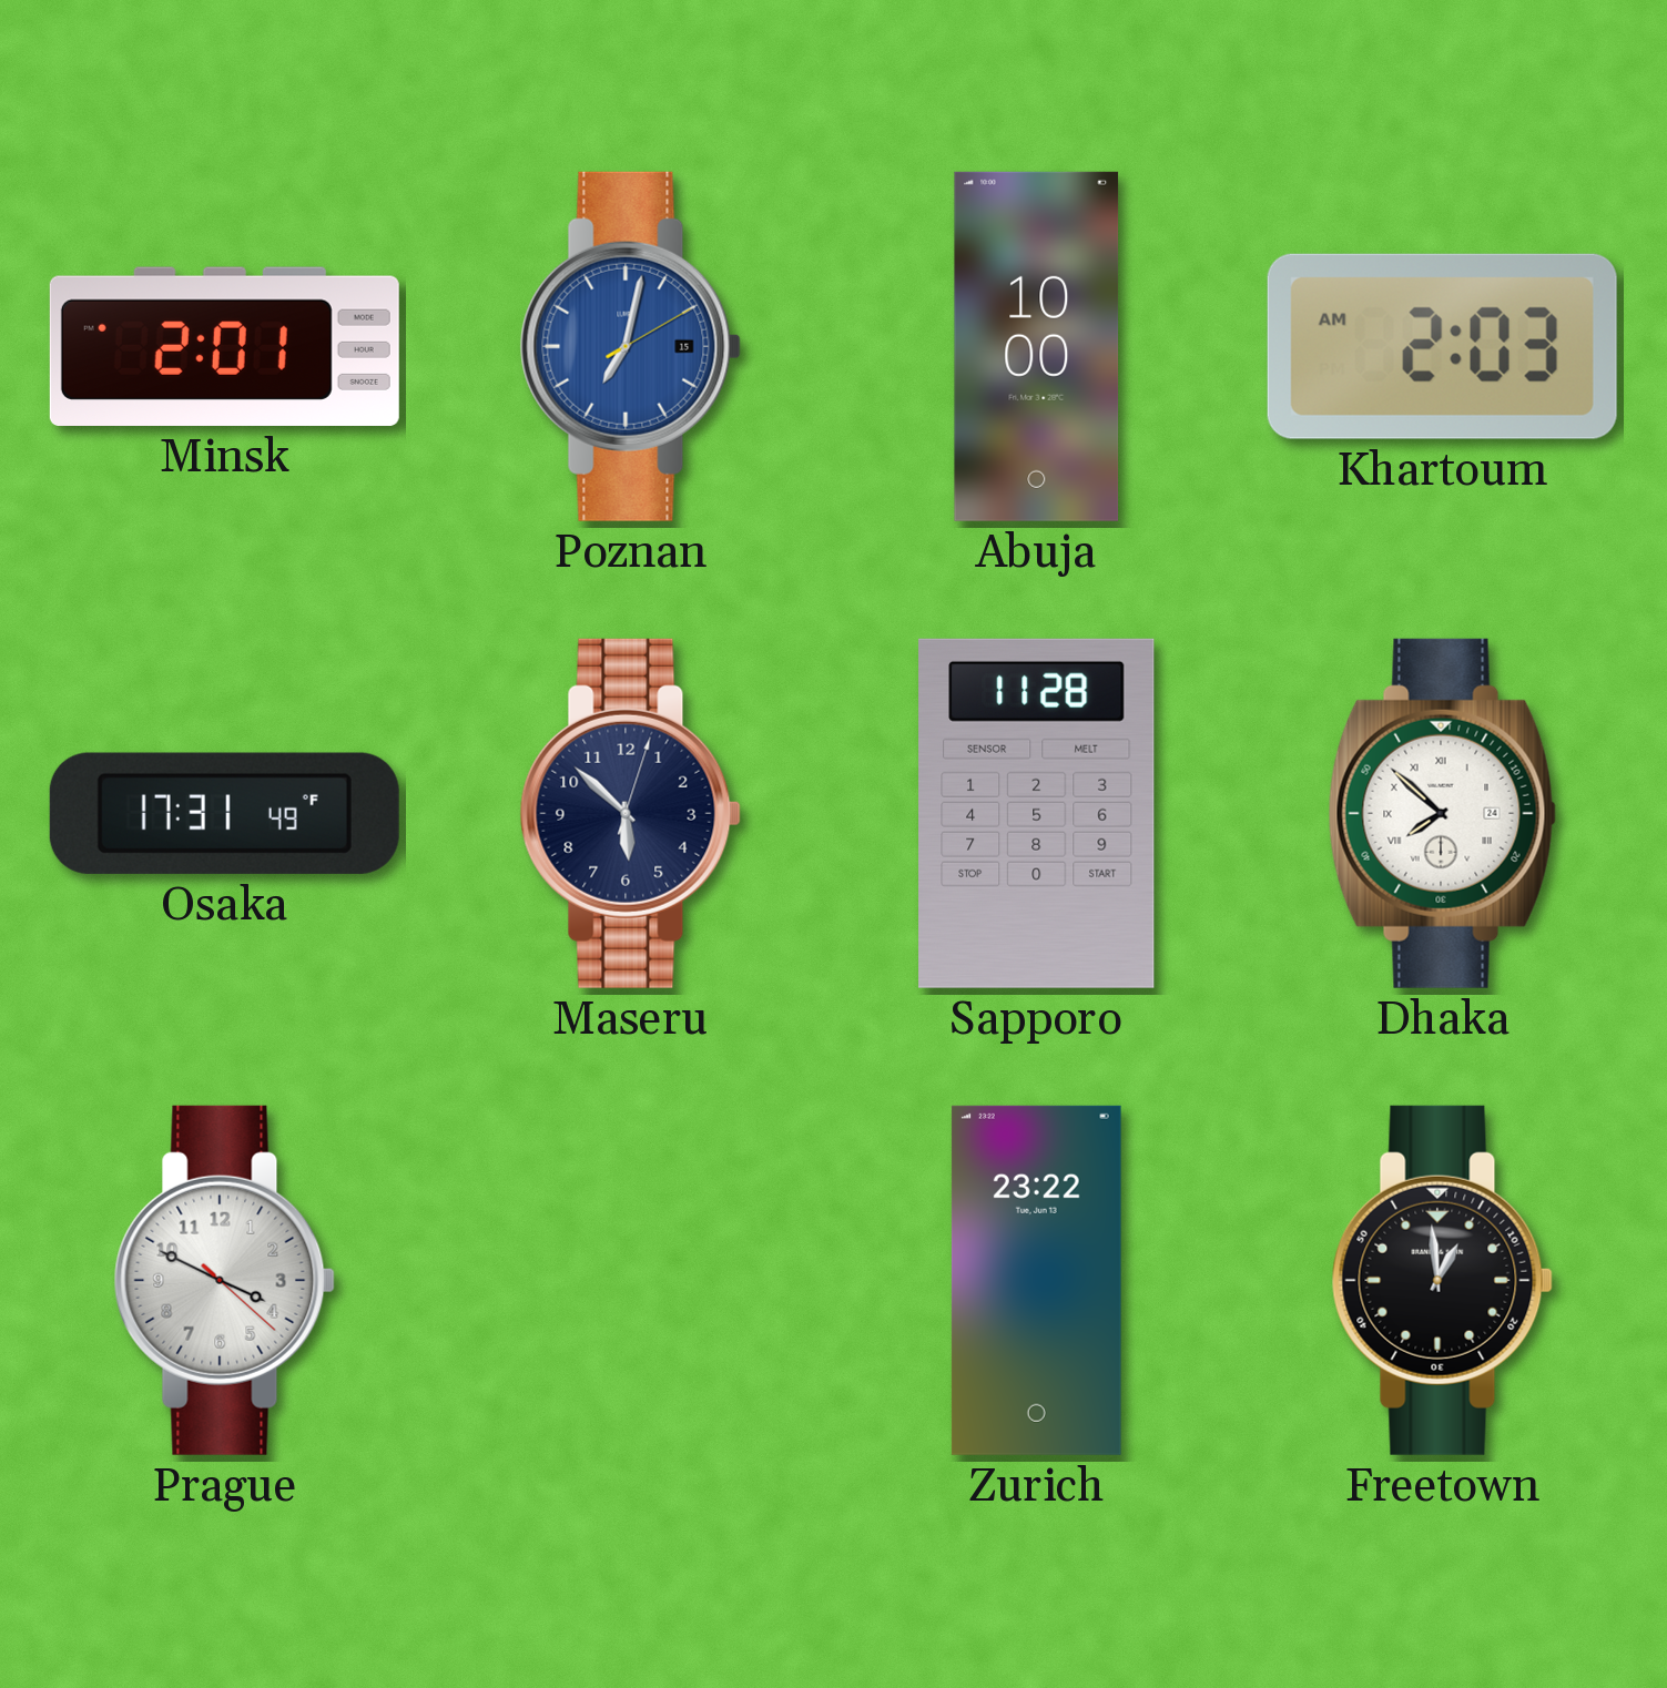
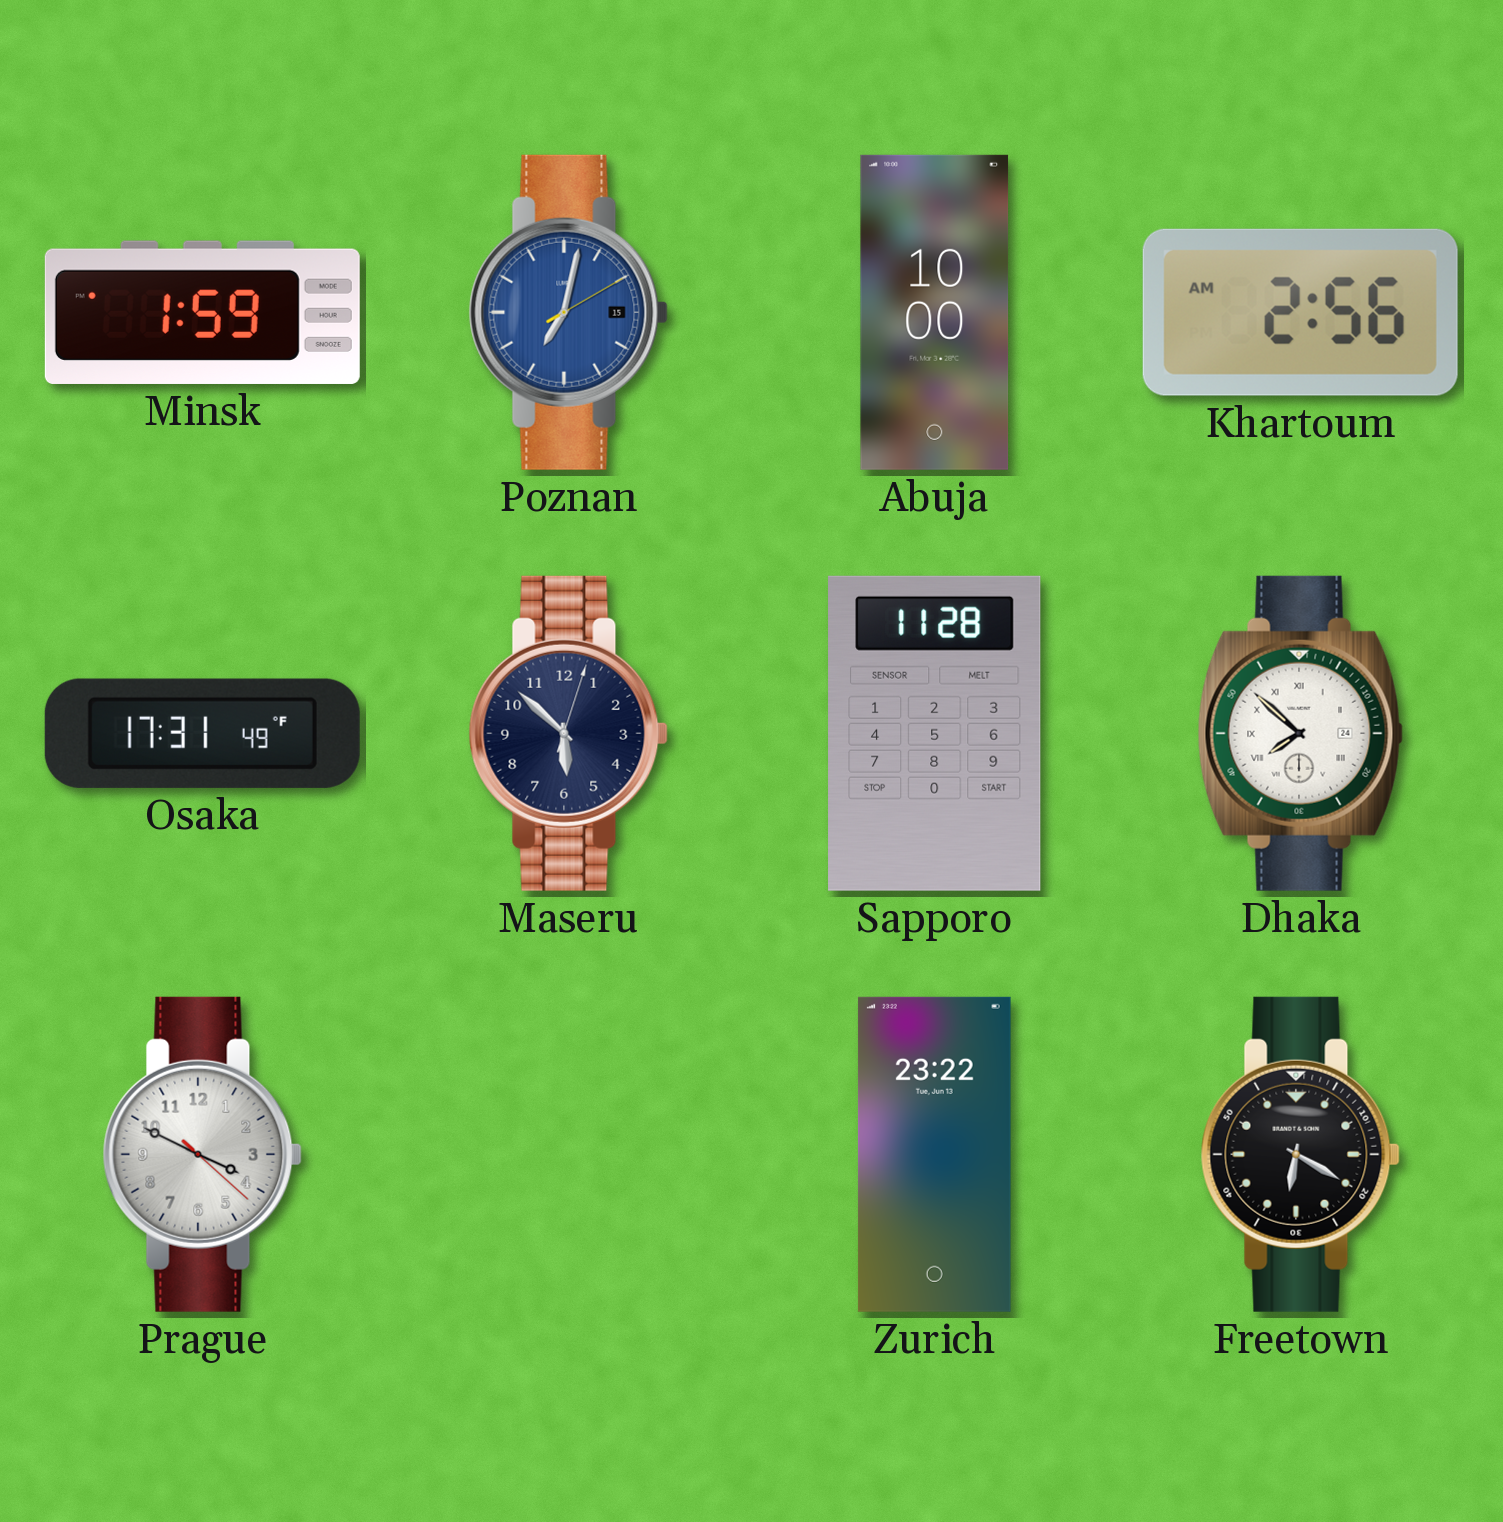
Minsk: 2:01 -> 1:59
Khartoum: 2:03 -> 2:56
Freetown: 12:59 -> 6:20
